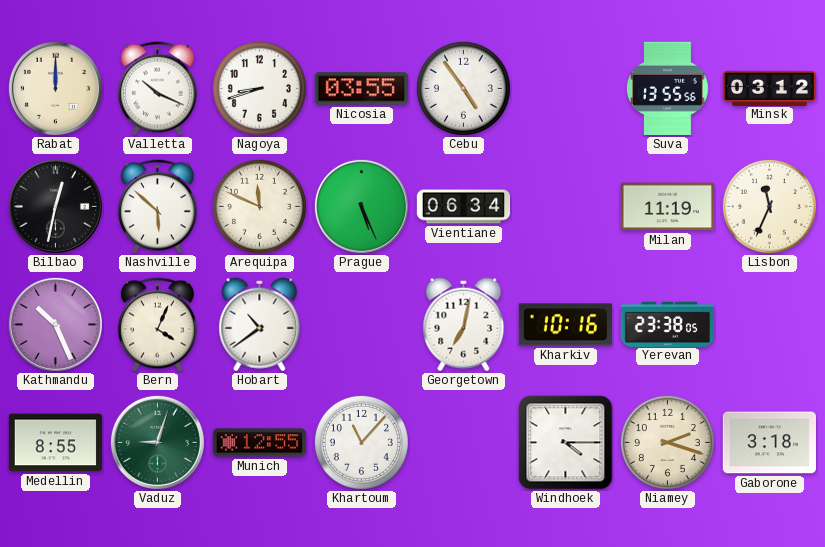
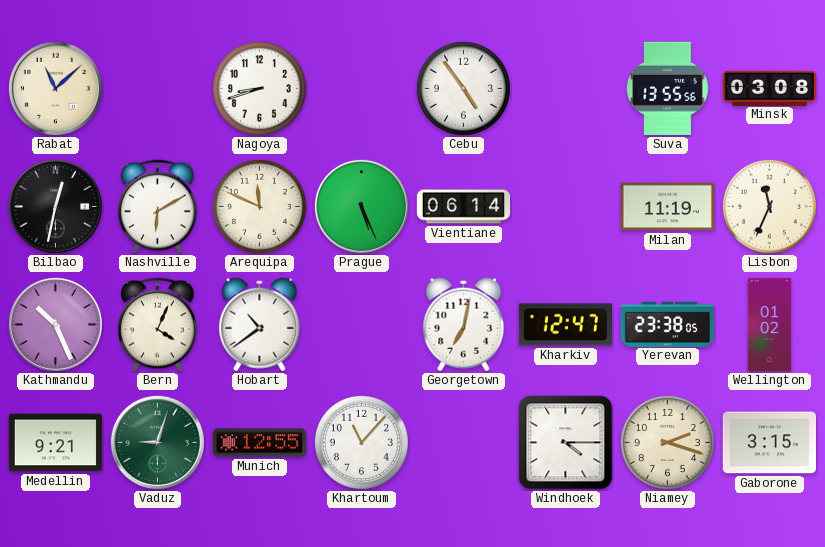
Rabat: 12:00 -> 11:08
Valletta: 10:19 -> none
Nicosia: 03:55 -> none
Minsk: 03:12 -> 03:08
Nashville: 5:52 -> 6:10
Vientiane: 06:34 -> 06:14
Kharkiv: 10:16 -> 12:47
Wellington: none -> 01:02
Medellin: 8:55 -> 9:21
Gaborone: 3:18 -> 3:15
